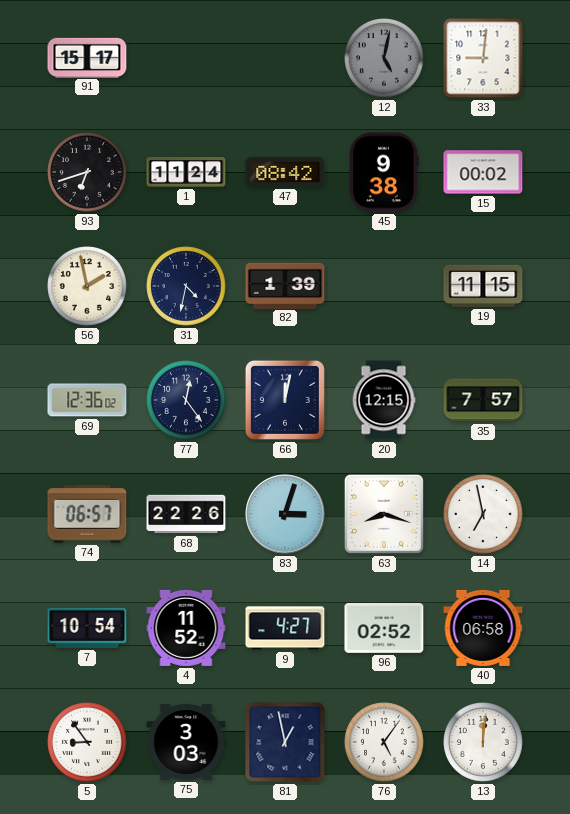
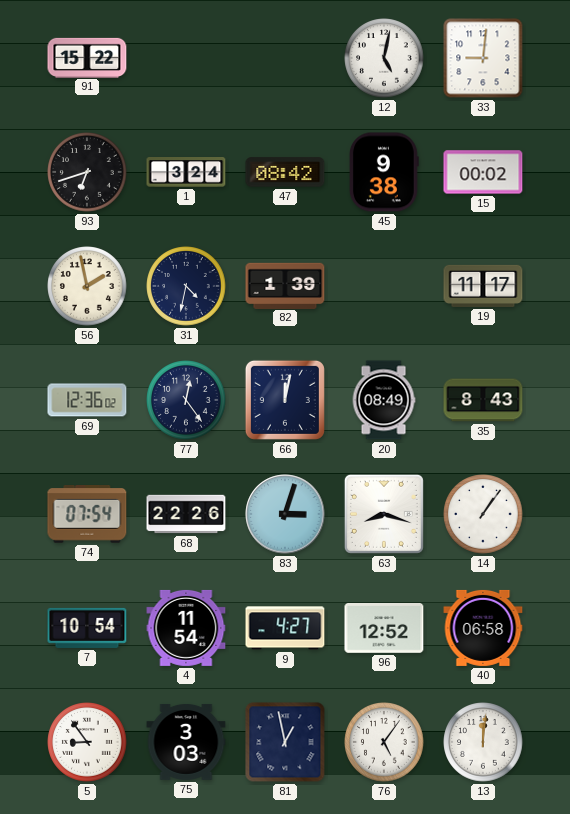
91: 15:17 -> 15:22
12 dial: grey -> white
1: 11:24 -> 3:24
19: 11:15 -> 11:17
20: 12:15 -> 08:49
35: 7:57 -> 8:43
74: 06:57 -> 07:54
14: 6:58 -> 1:06
4: 11:52 -> 11:54
96: 02:52 -> 12:52
